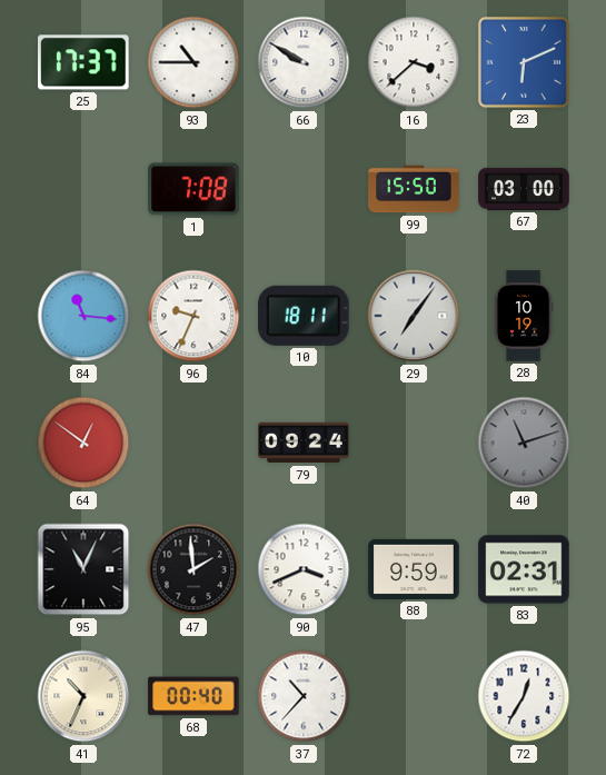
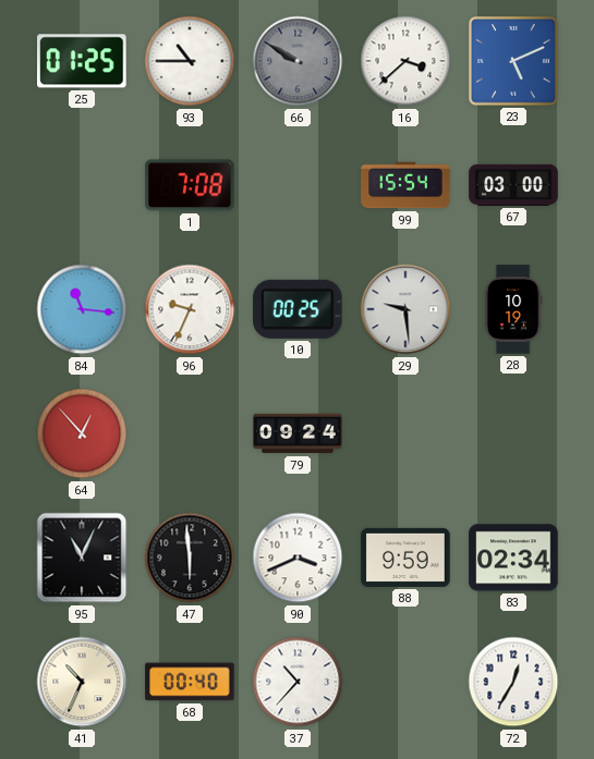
25: 17:37 -> 01:25
66 dial: white -> grey
23: 6:11 -> 5:11
99: 15:50 -> 15:54
10: 18:11 -> 00:25
29: 7:06 -> 9:29
64: 12:51 -> 12:53
40: 11:12 -> none
47: 1:59 -> 5:59
83: 02:31 -> 02:34
